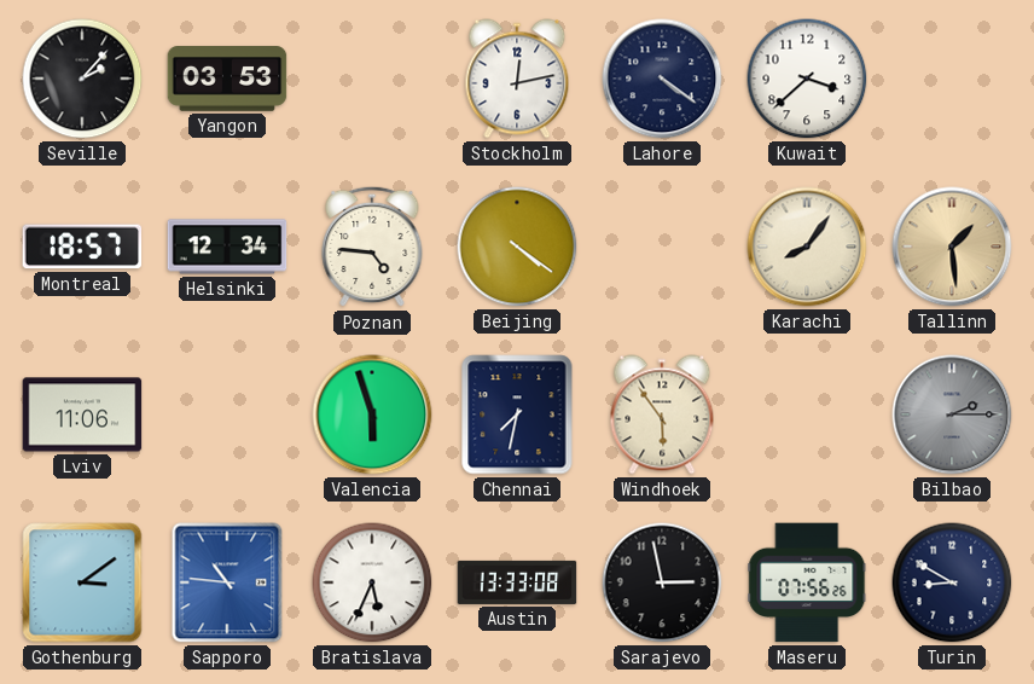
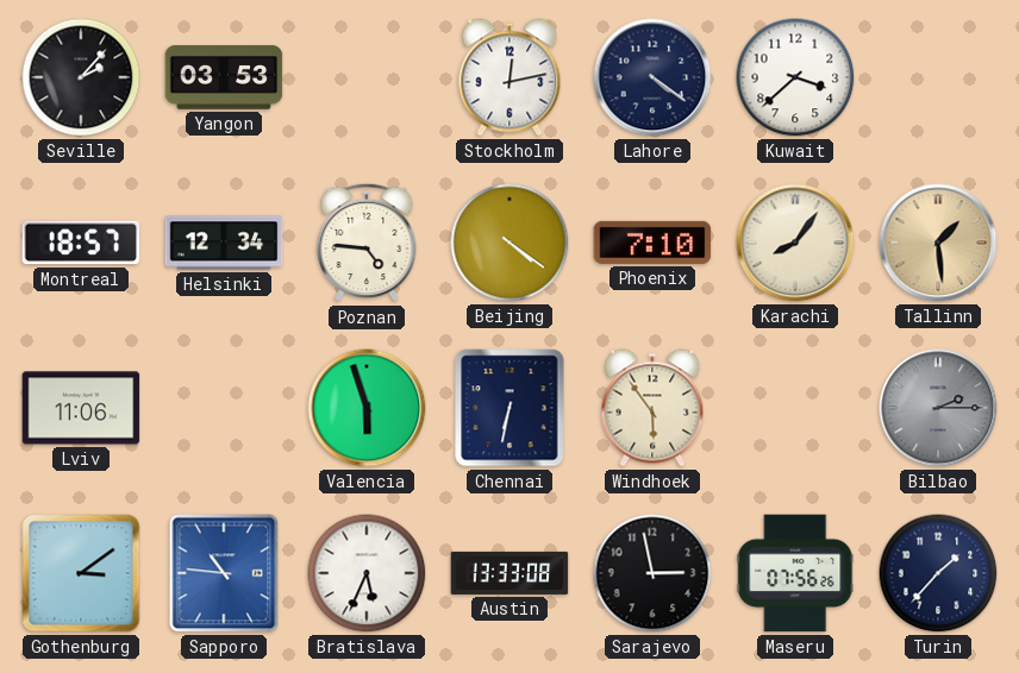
Phoenix: none -> 7:10
Chennai: 7:32 -> 6:32
Turin: 8:50 -> 1:37
